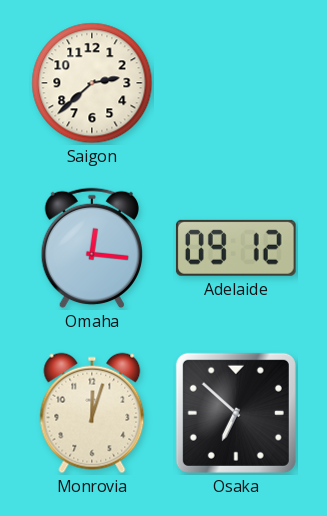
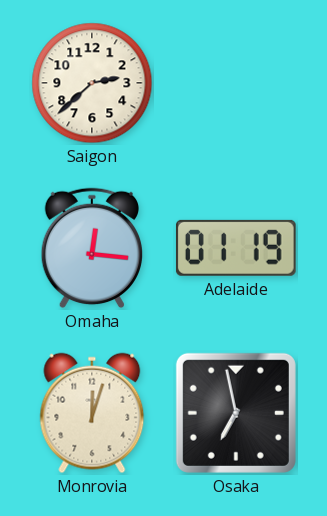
Adelaide: 09:12 -> 01:19
Osaka: 6:52 -> 6:58
